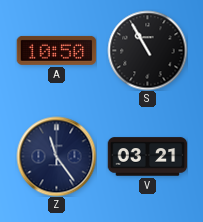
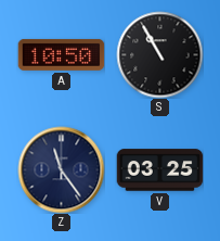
V: 03:21 -> 03:25
